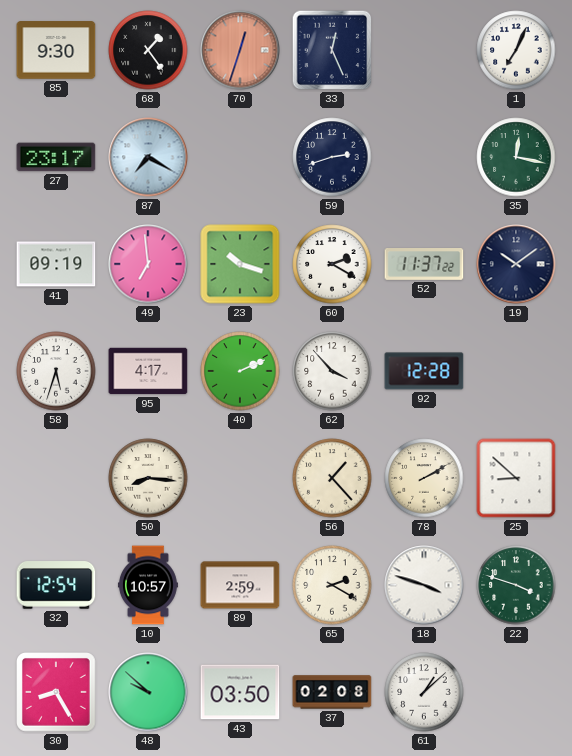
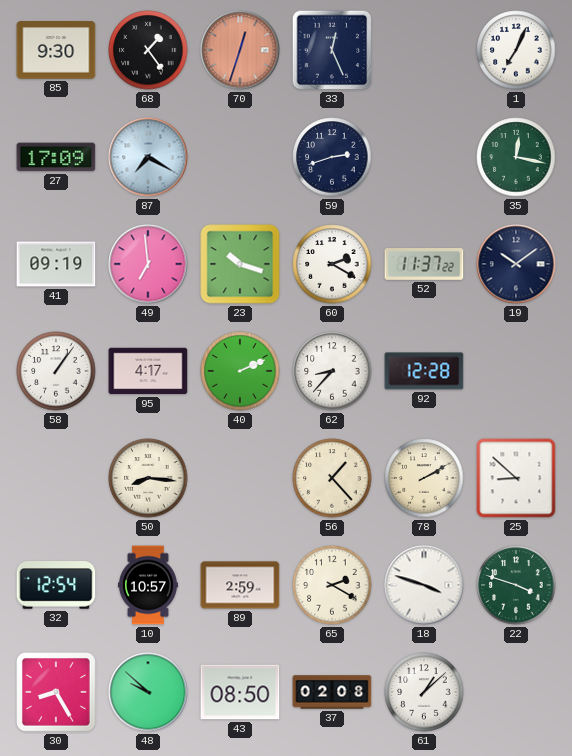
27: 23:17 -> 17:09
58: 5:33 -> 1:06
62: 3:53 -> 8:37
43: 03:50 -> 08:50
